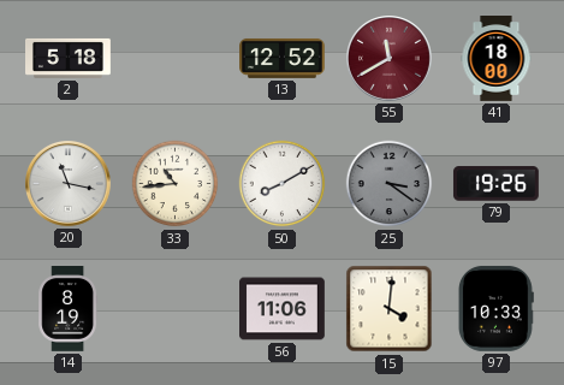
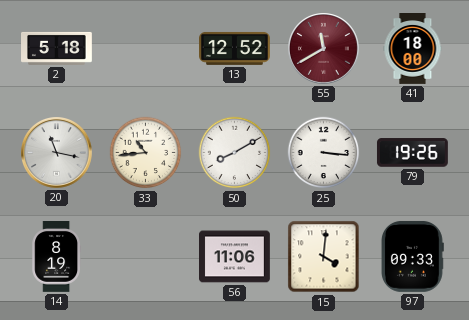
25: 3:21 -> 3:16
25 dial: grey -> white
97: 10:33 -> 09:33
